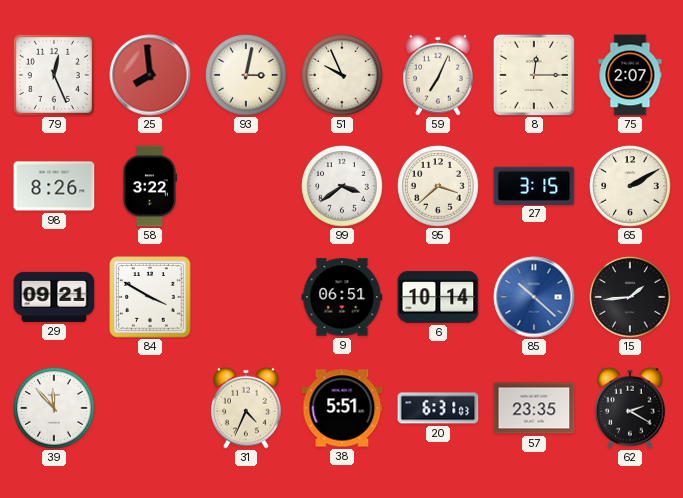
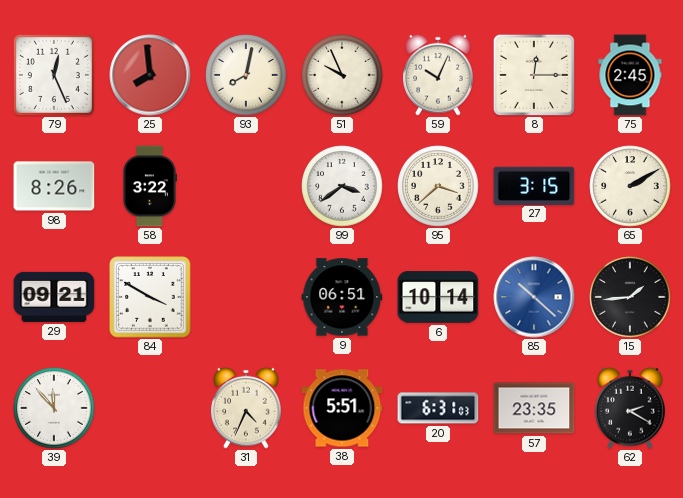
93: 3:02 -> 8:02
59: 7:04 -> 10:04
75: 2:07 -> 2:45
